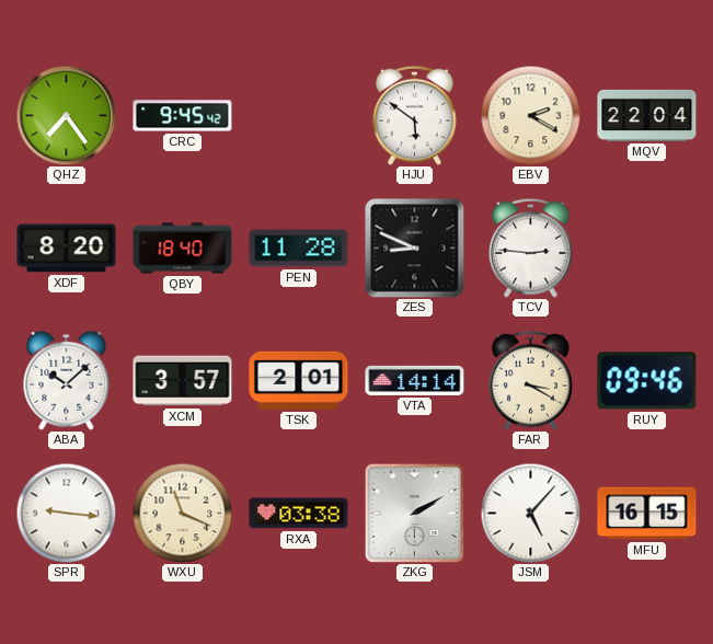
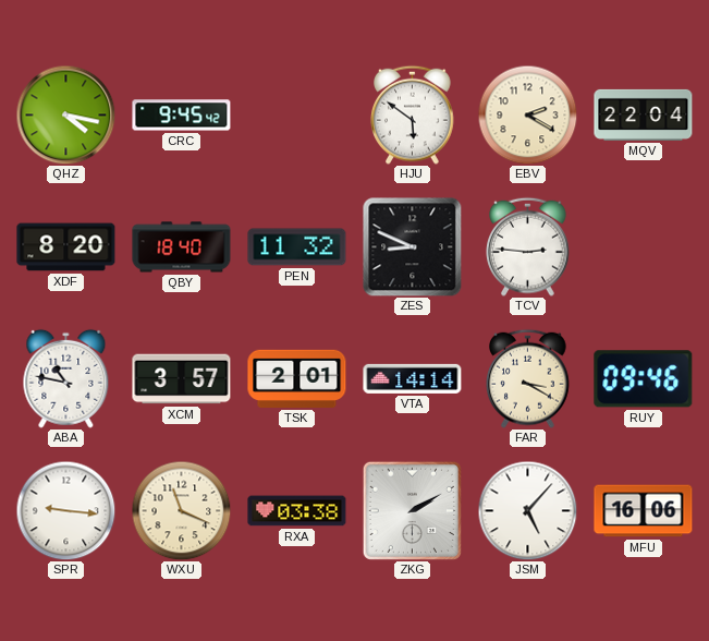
QHZ: 7:24 -> 4:17
PEN: 11:28 -> 11:32
ABA: 10:08 -> 10:47
MFU: 16:15 -> 16:06
